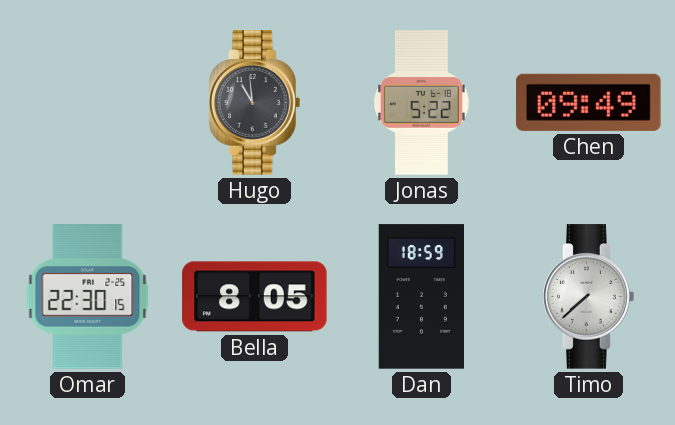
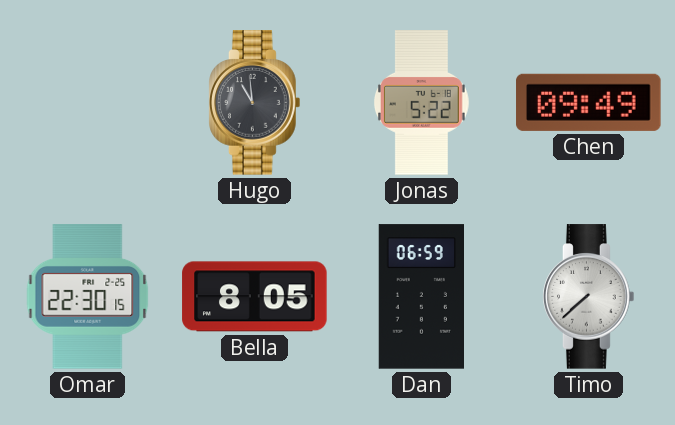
Dan: 18:59 -> 06:59
